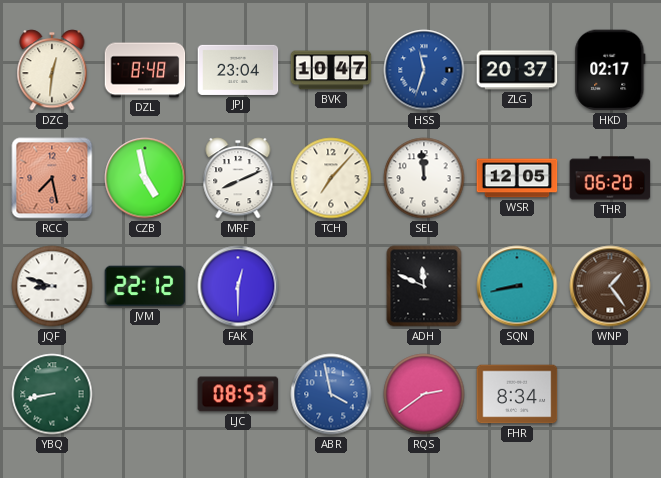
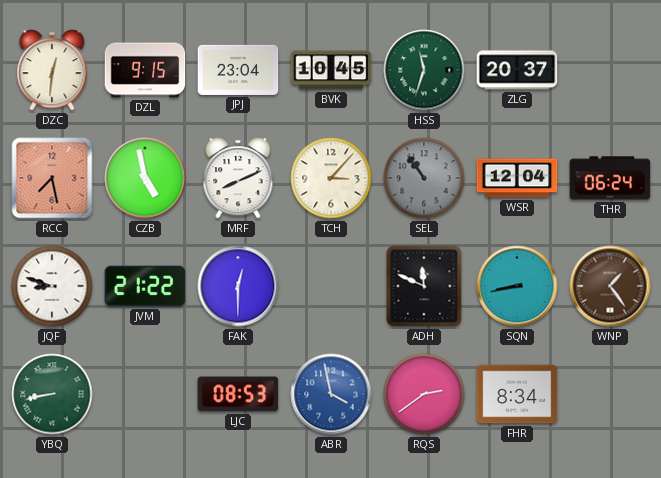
DZL: 8:48 -> 9:15
BVK: 10:47 -> 10:45
HSS dial: blue -> green
HKD: 02:17 -> none
TCH: 7:07 -> 3:07
SEL: 11:59 -> 10:54
SEL dial: white -> grey
WSR: 12:05 -> 12:04
THR: 06:20 -> 06:24
JVM: 22:12 -> 21:22
